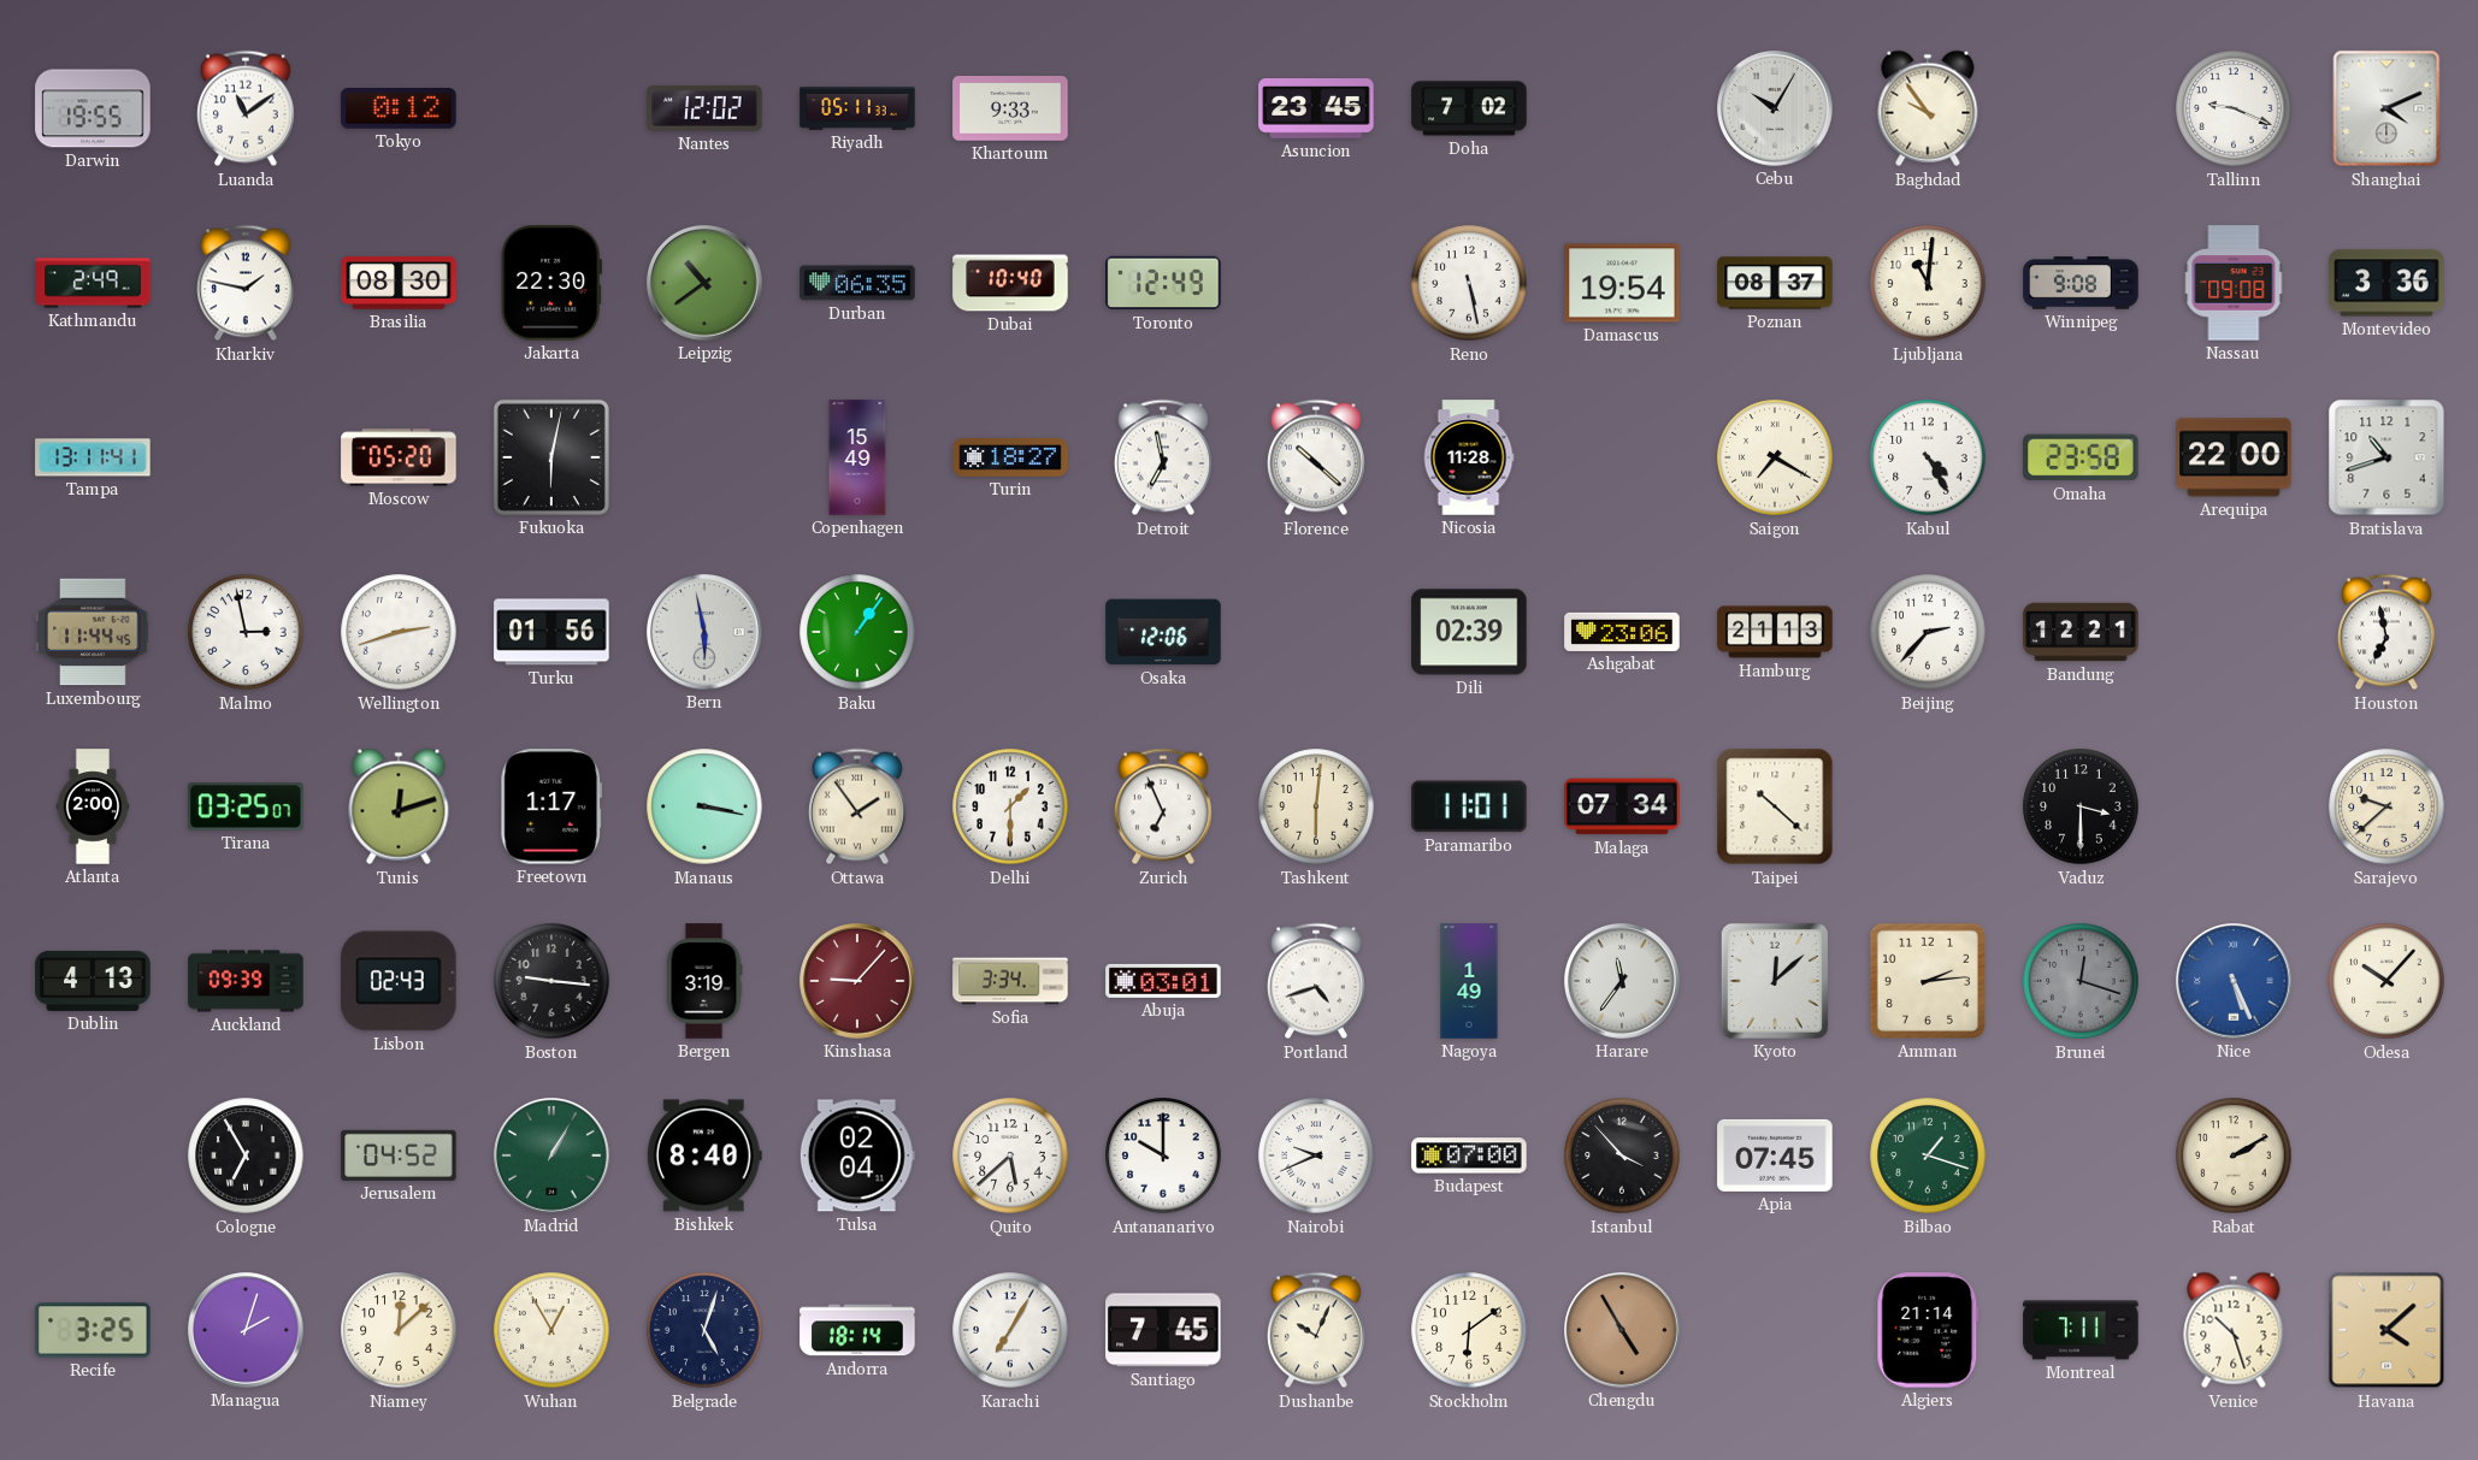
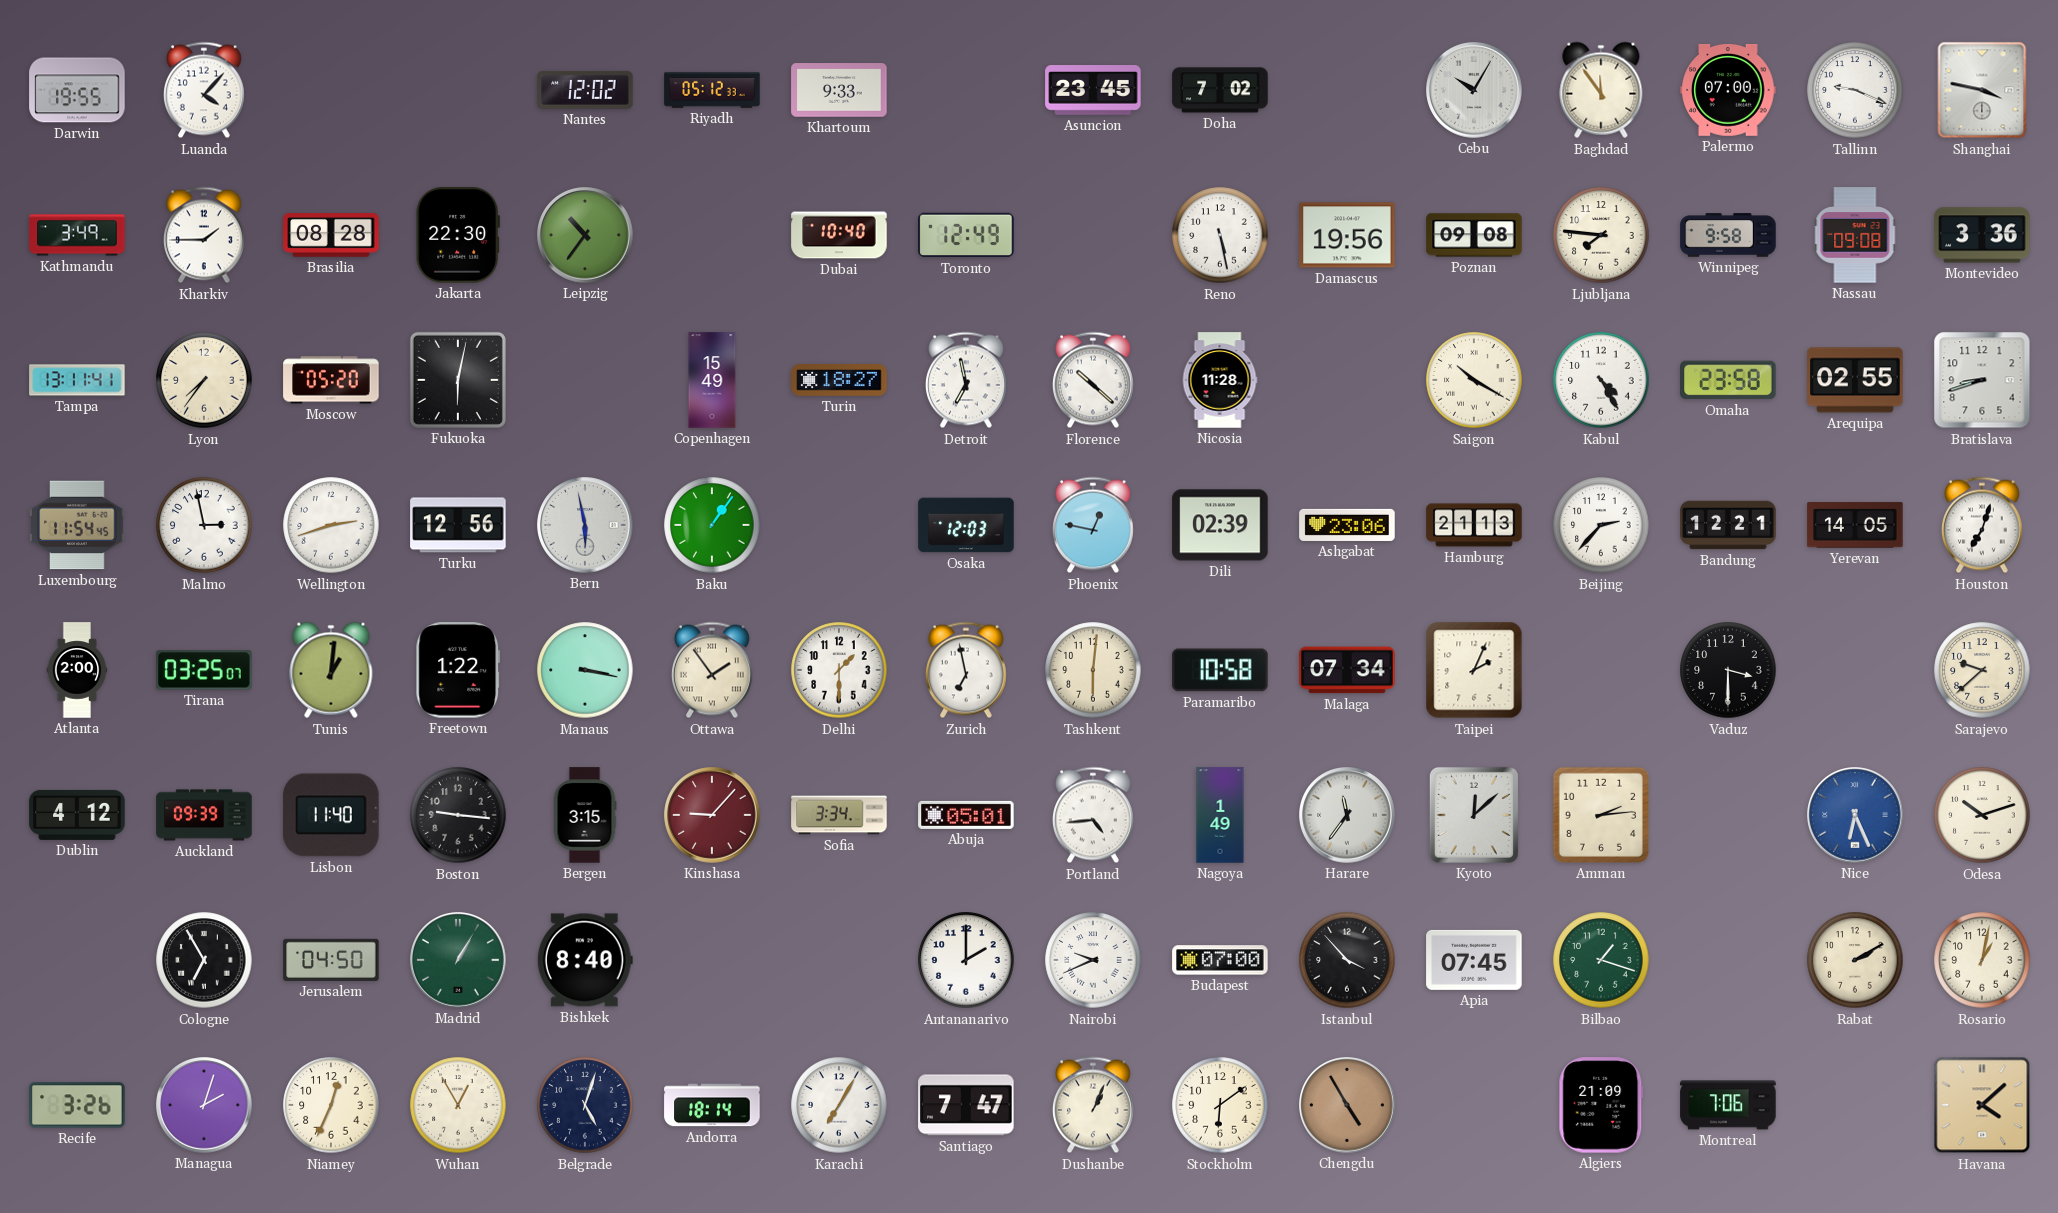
Luanda: 11:09 -> 4:07
Tokyo: 0:12 -> none
Riyadh: 05:11 -> 05:12
Baghdad: 9:54 -> 11:54
Palermo: none -> 07:00
Shanghai: 4:11 -> 3:47
Kathmandu: 2:49 -> 3:49
Kharkiv: 1:47 -> 1:45
Brasilia: 08:30 -> 08:28
Leipzig: 10:39 -> 10:36
Durban: 06:35 -> none
Damascus: 19:54 -> 19:56
Poznan: 08:37 -> 09:08
Ljubljana: 11:01 -> 7:46
Winnipeg: 9:08 -> 9:58
Lyon: none -> 7:36
Saigon: 7:20 -> 10:20
Arequipa: 22:00 -> 02:55
Bratislava: 10:42 -> 8:42
Luxembourg: 11:44 -> 11:54
Turku: 01:56 -> 12:56
Osaka: 12:06 -> 12:03
Phoenix: none -> 12:47
Yerevan: none -> 14:05
Houston: 6:58 -> 7:03
Tunis: 12:12 -> 1:01
Freetown: 1:17 -> 1:22
Zurich: 6:56 -> 6:58
Paramaribo: 11:01 -> 10:58
Taipei: 10:22 -> 2:04
Dublin: 4:13 -> 4:12
Lisbon: 02:43 -> 11:40
Bergen: 3:19 -> 3:15
Abuja: 03:01 -> 05:01
Portland: 4:42 -> 4:44
Brunei: 12:18 -> none
Nice: 5:26 -> 6:26
Odesa: 10:07 -> 10:12
Jerusalem: 04:52 -> 04:50
Tulsa: 02:04 -> none
Quito: 5:38 -> none
Antananarivo: 10:00 -> 2:00
Rosario: none -> 1:02
Recife: 3:25 -> 3:26
Niamey: 12:08 -> 12:34
Santiago: 7:45 -> 7:47
Dushanbe: 10:04 -> 1:04
Algiers: 21:14 -> 21:09
Montreal: 7:11 -> 7:06
Venice: 10:27 -> none
